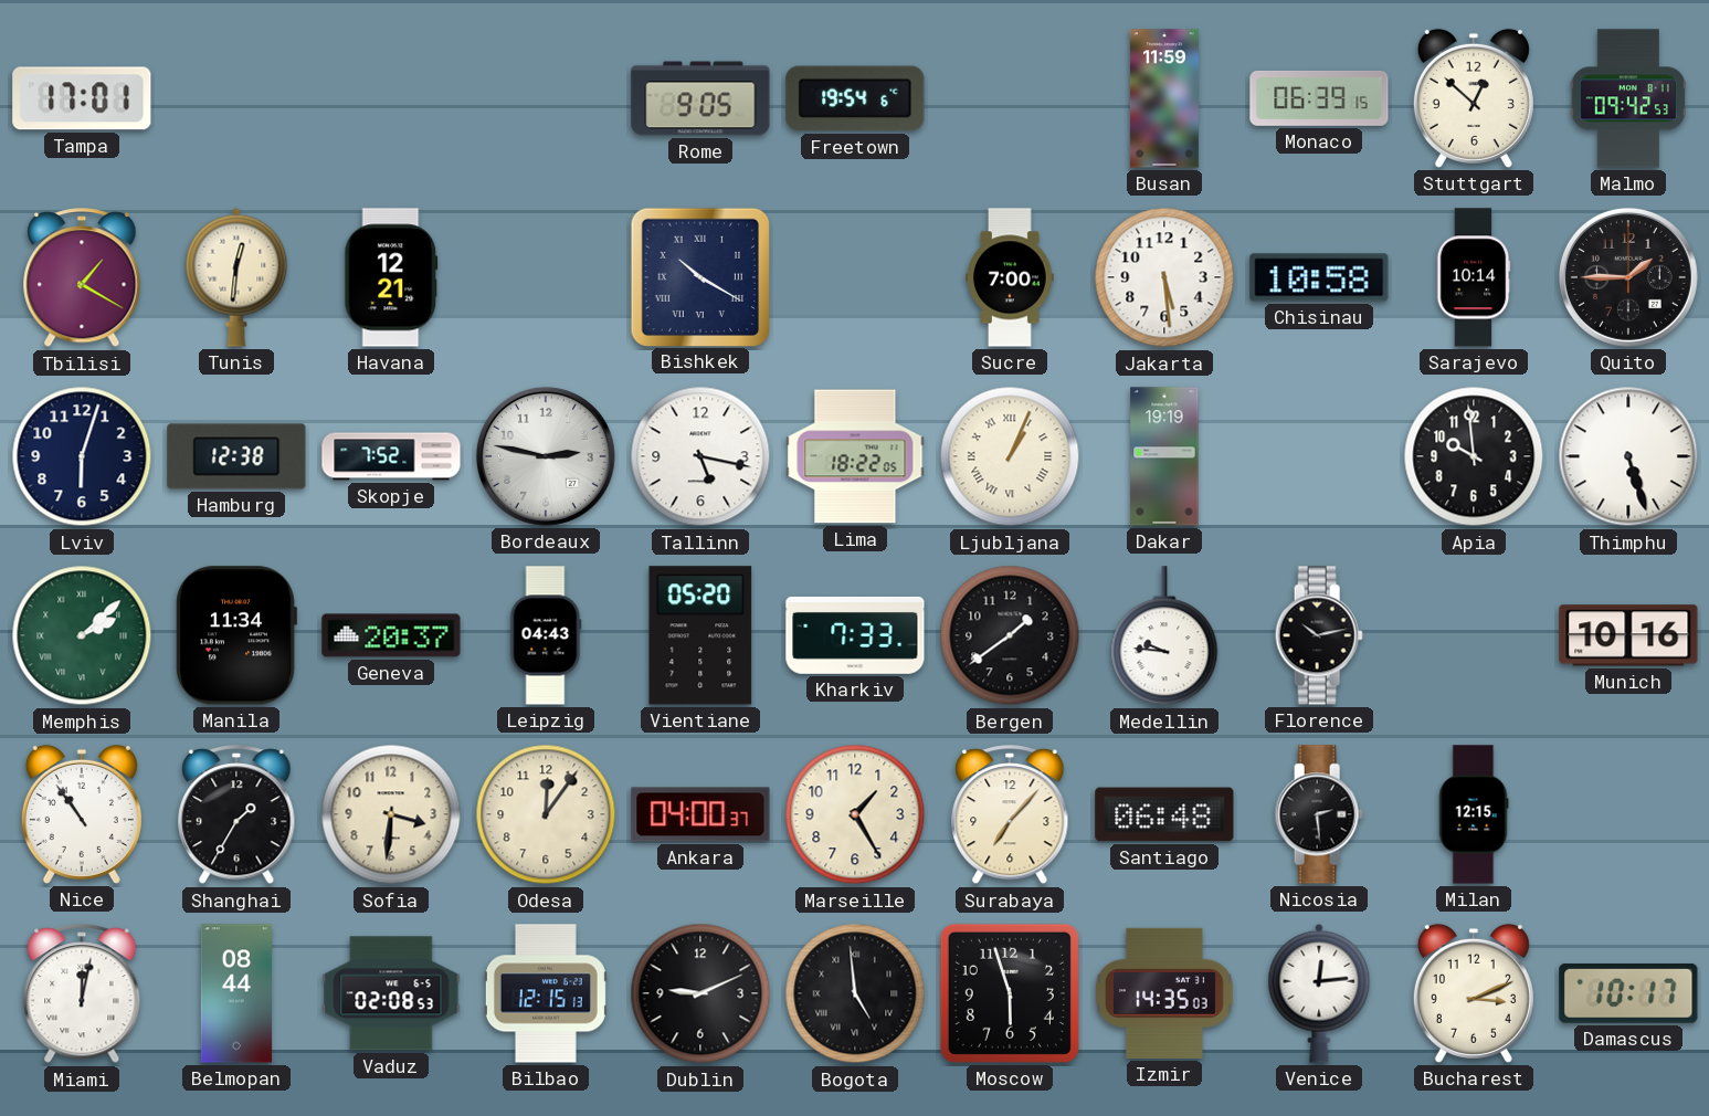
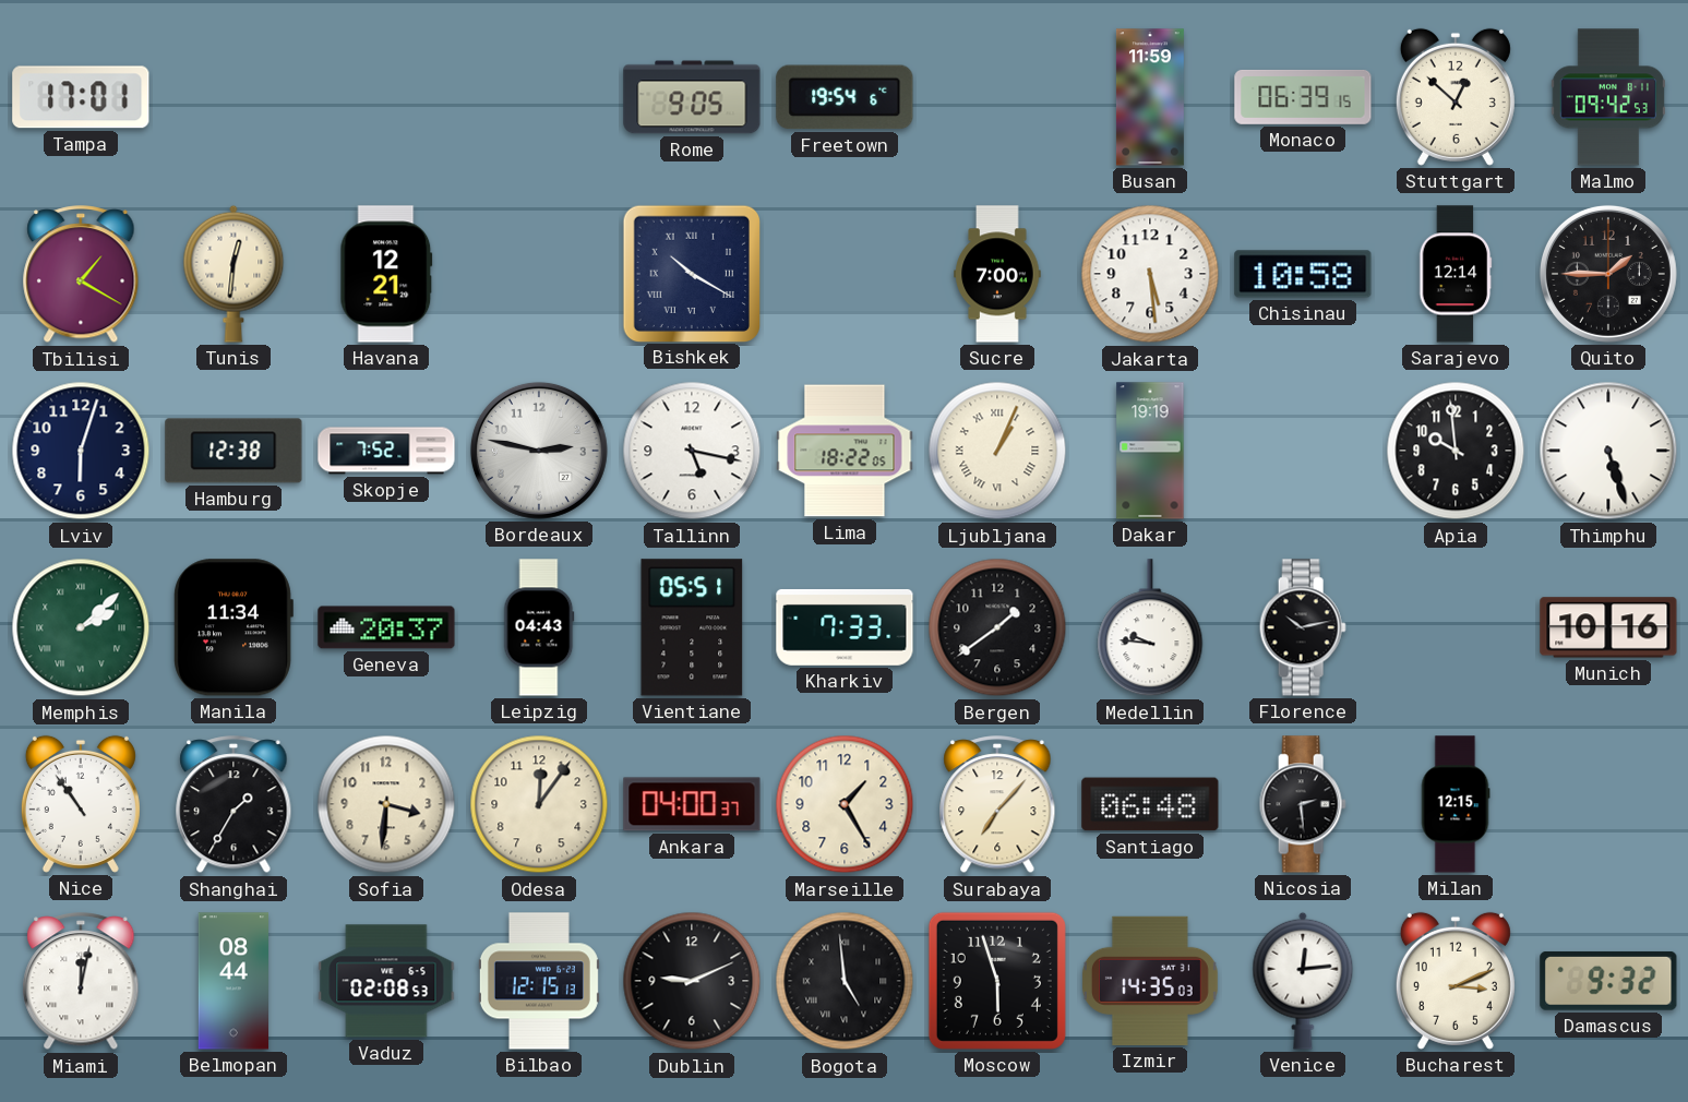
Sarajevo: 10:14 -> 12:14
Vientiane: 05:20 -> 05:51
Damascus: 10:17 -> 9:32
